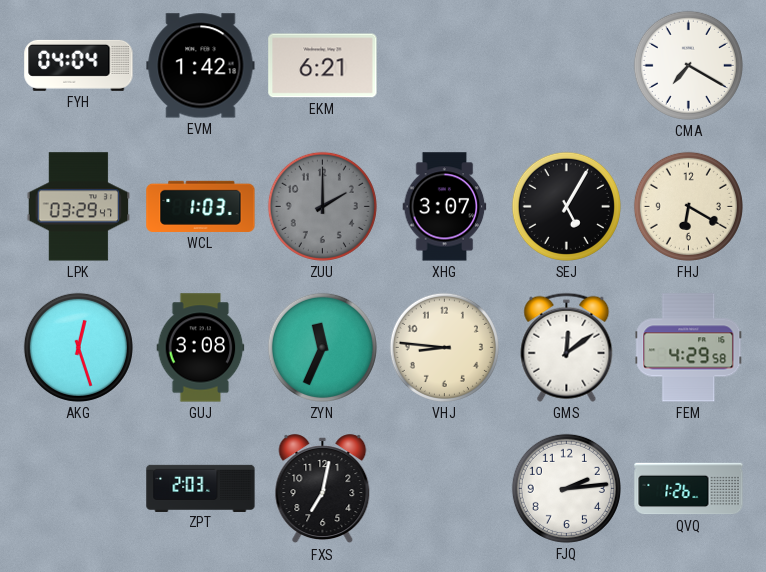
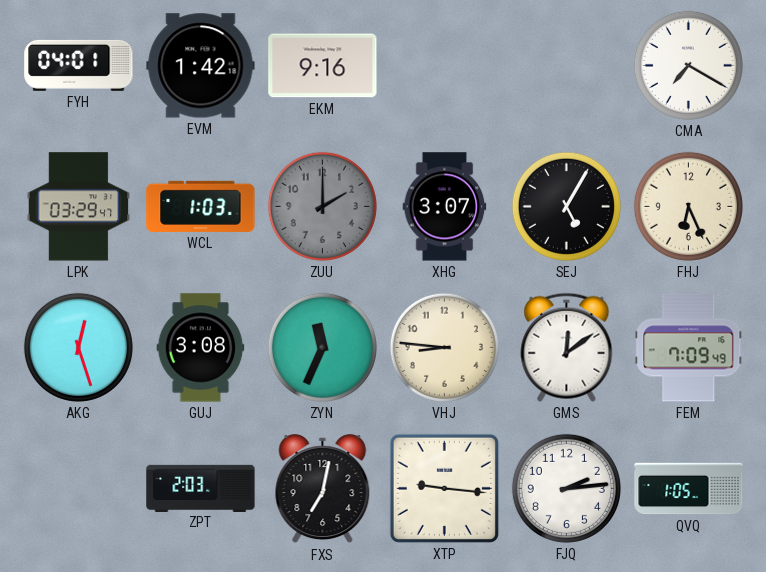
FYH: 04:04 -> 04:01
EKM: 6:21 -> 9:16
FHJ: 6:20 -> 6:26
FEM: 4:29 -> 7:09
XTP: none -> 9:16
QVQ: 1:26 -> 1:05
